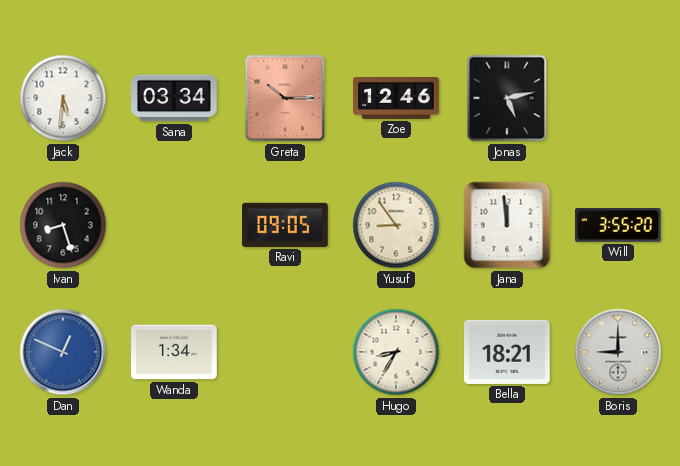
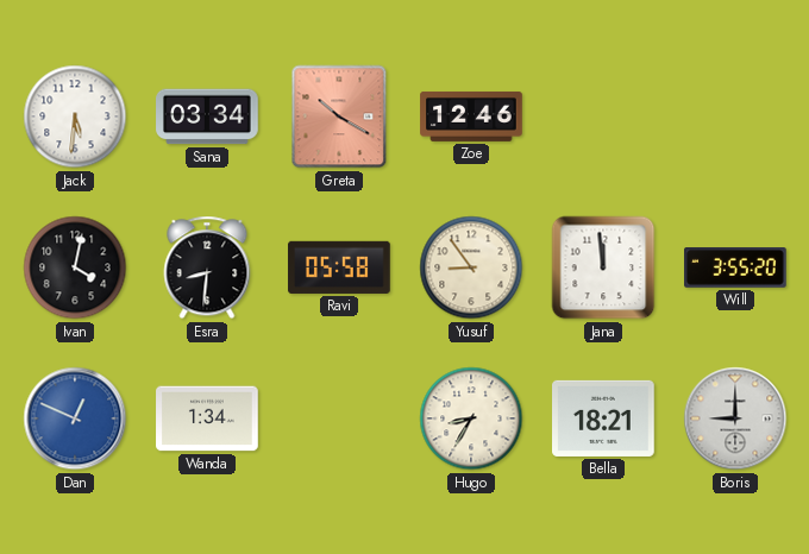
Greta: 10:15 -> 10:20
Jonas: 5:13 -> none
Ivan: 8:27 -> 4:02
Esra: none -> 8:31
Ravi: 09:05 -> 05:58
